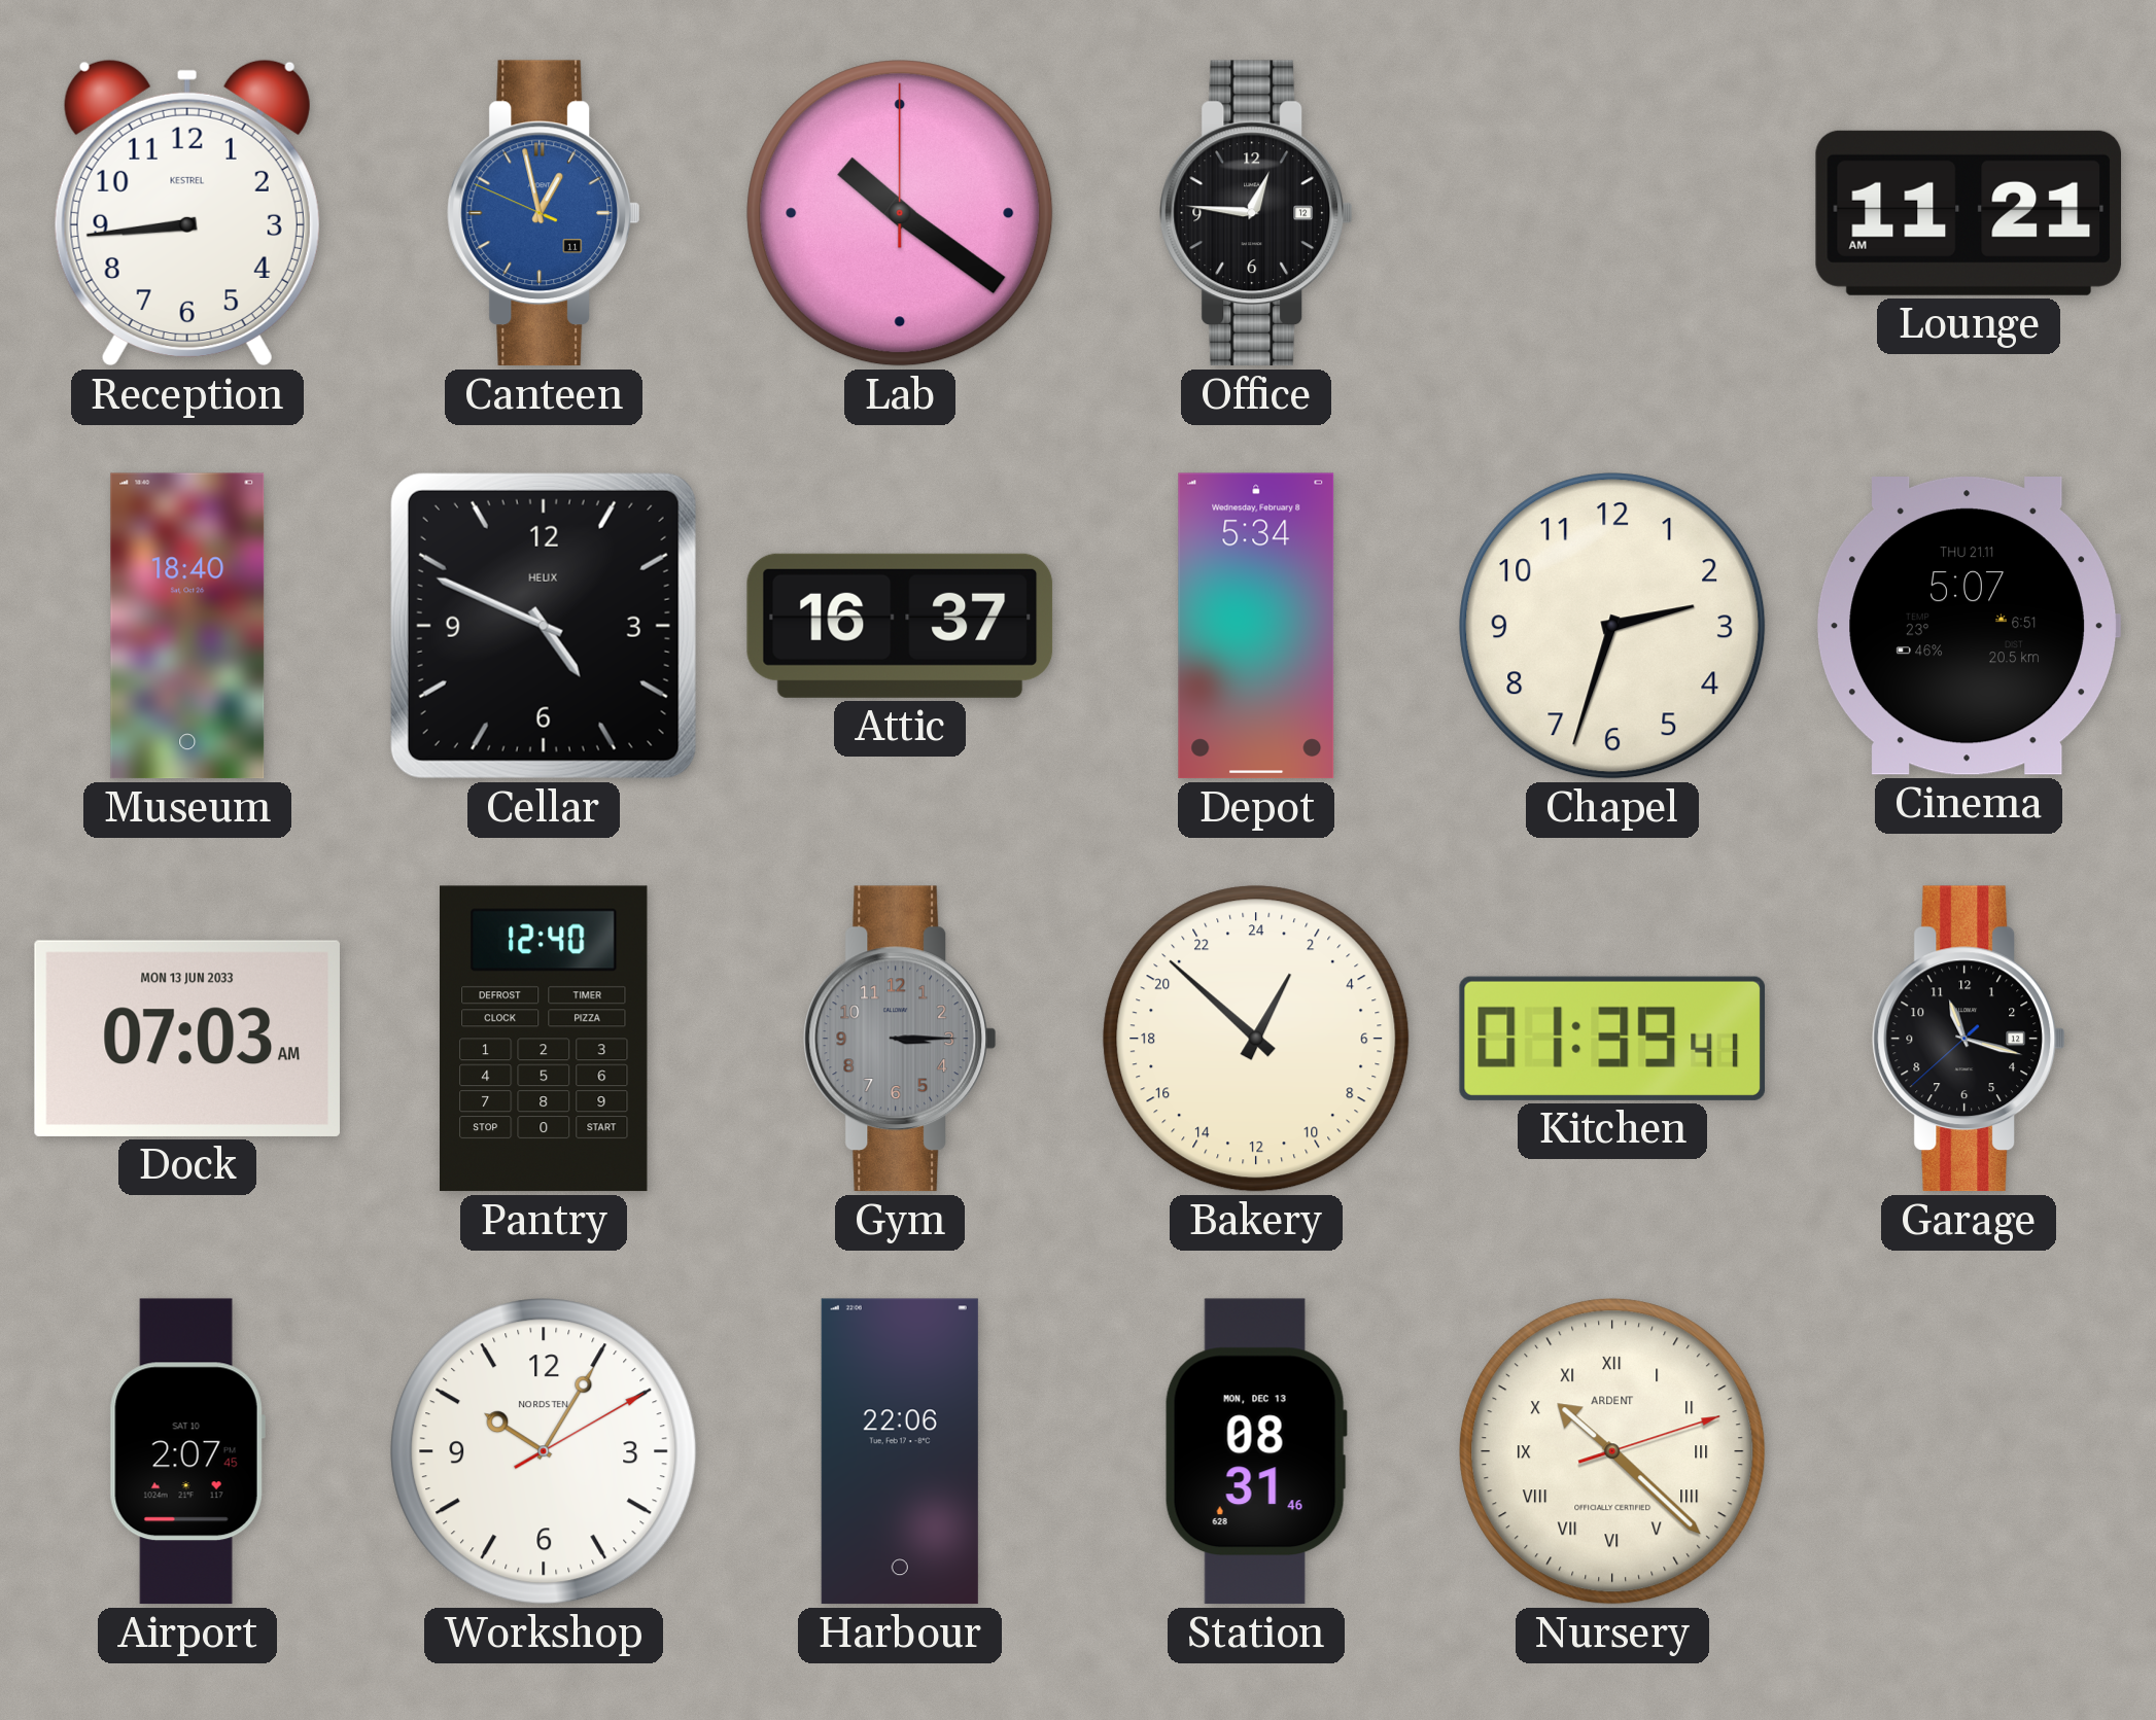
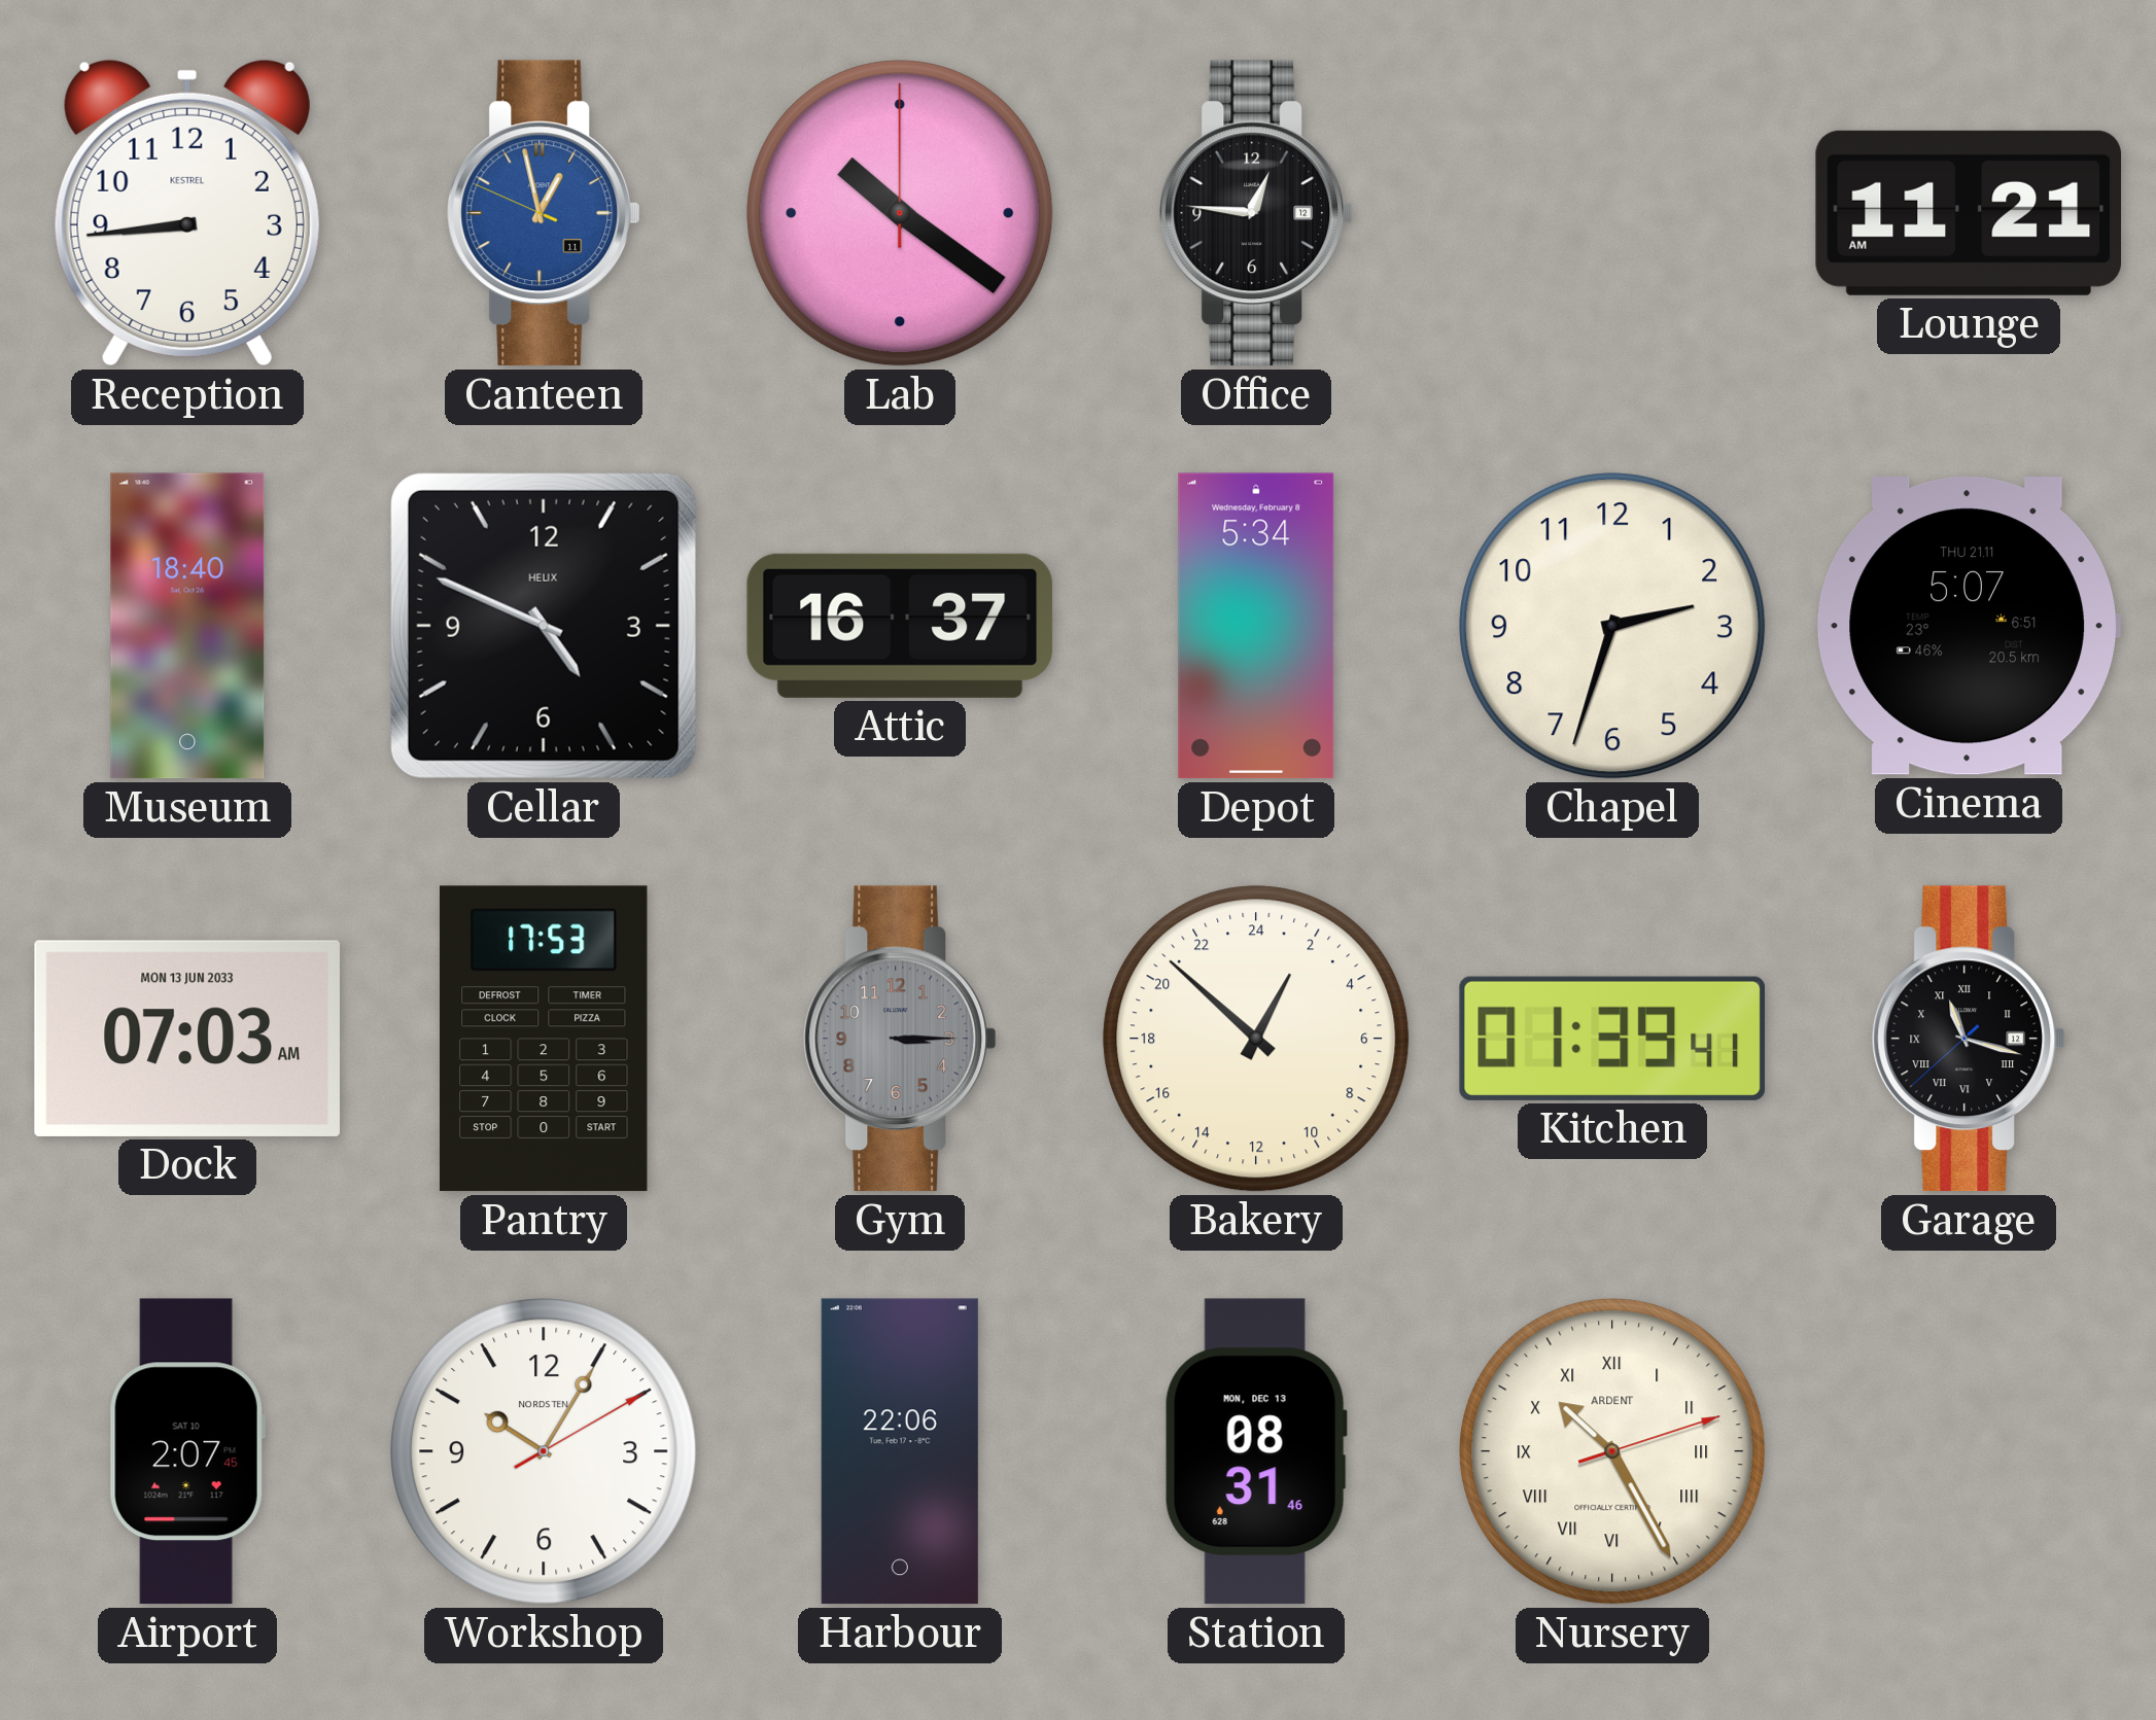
Pantry: 12:40 -> 17:53
Garage numerals: Arabic -> Roman
Nursery: 10:22 -> 10:25
